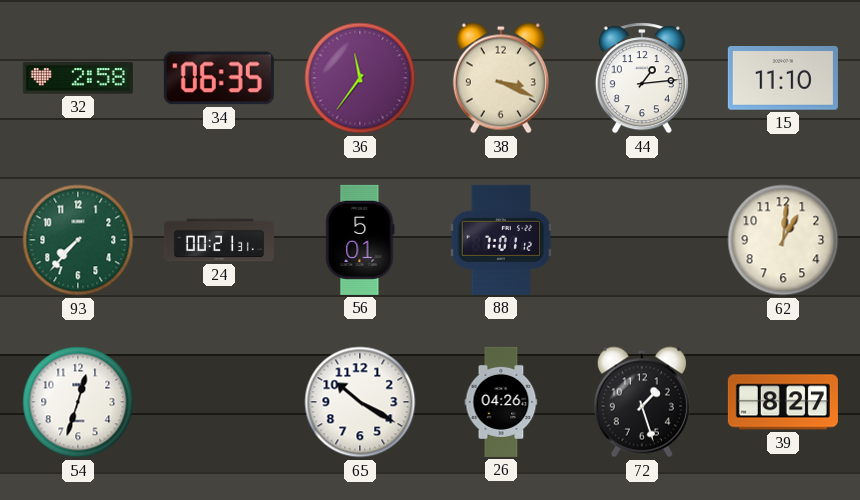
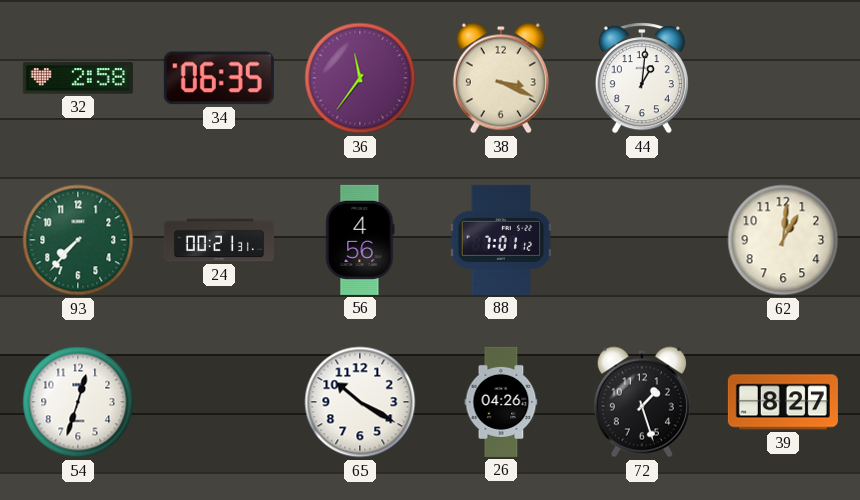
44: 1:14 -> 1:01
15: 11:10 -> none
56: 5:01 -> 4:56
